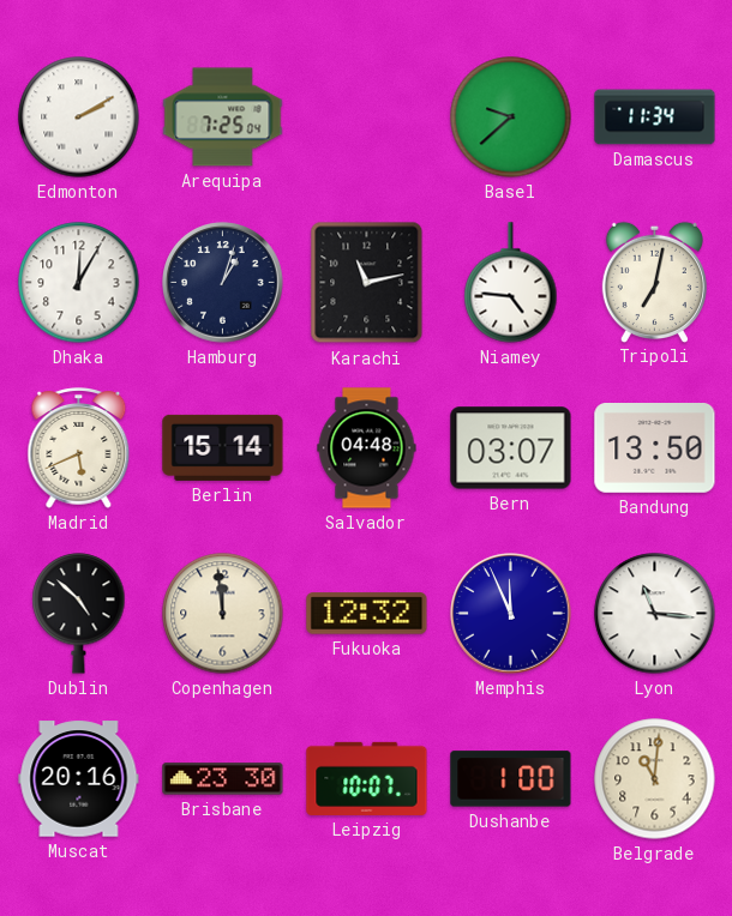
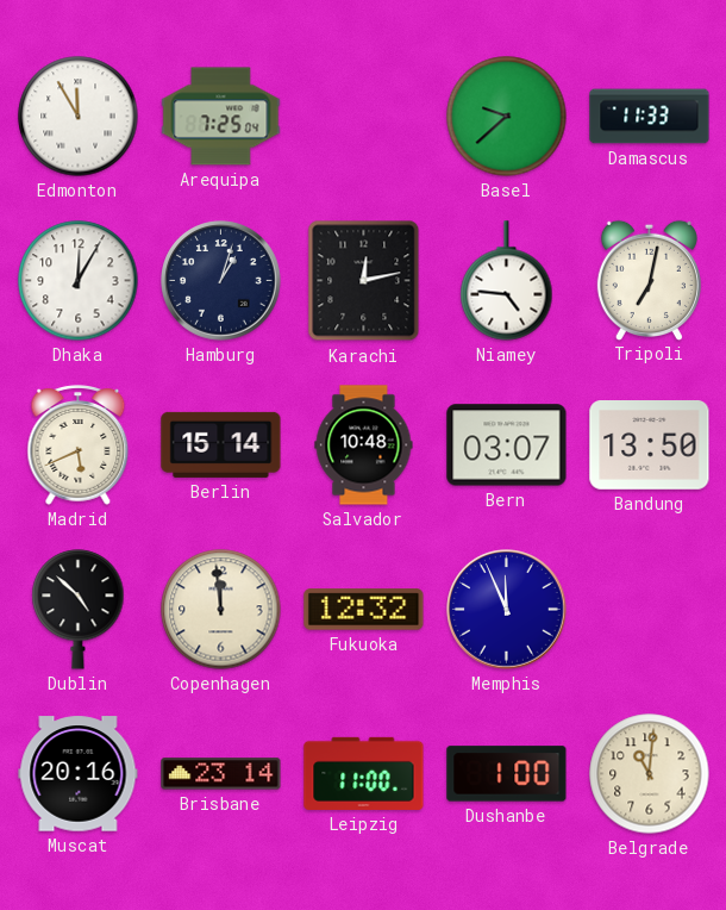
Edmonton: 2:10 -> 11:55
Damascus: 11:34 -> 11:33
Karachi: 11:13 -> 12:13
Salvador: 04:48 -> 10:48
Lyon: 11:16 -> none
Brisbane: 23:30 -> 23:14
Leipzig: 10:07 -> 11:00
